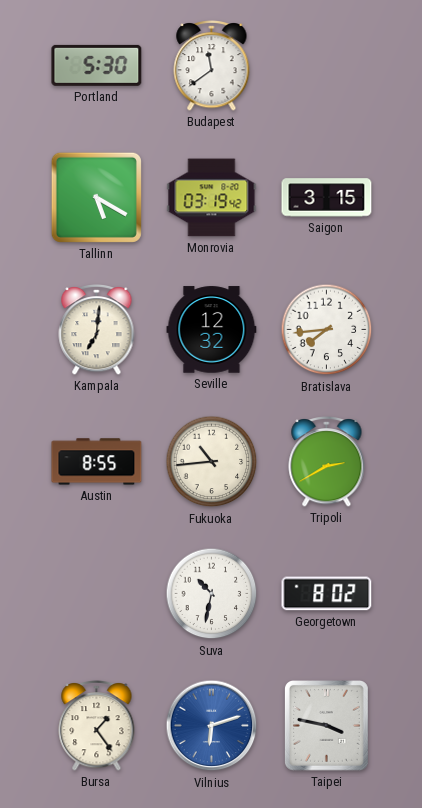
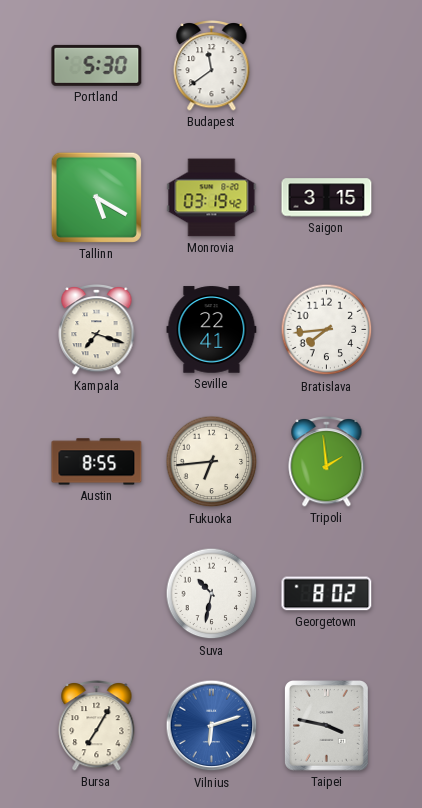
Kampala: 7:01 -> 7:18
Seville: 12:32 -> 22:41
Fukuoka: 10:44 -> 6:44
Tripoli: 2:40 -> 1:59
Bursa: 1:24 -> 7:05
